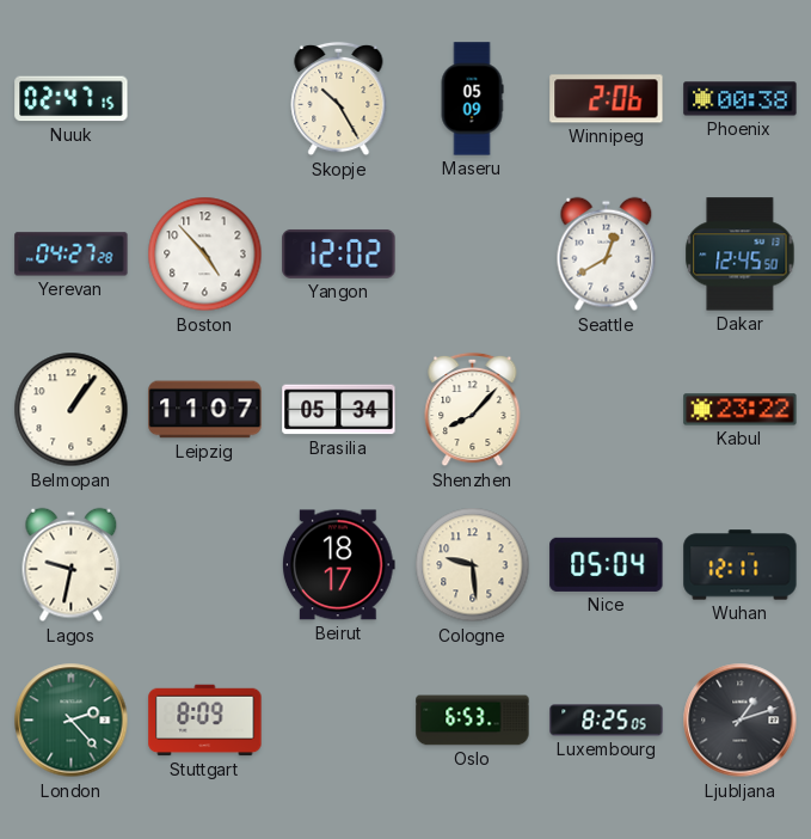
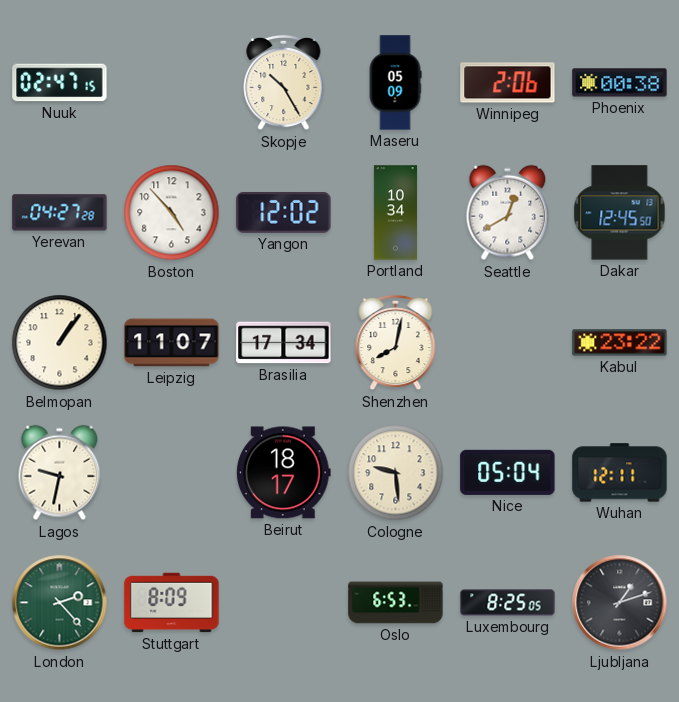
Portland: none -> 10:34
Brasilia: 05:34 -> 17:34
Shenzhen: 8:07 -> 8:02
